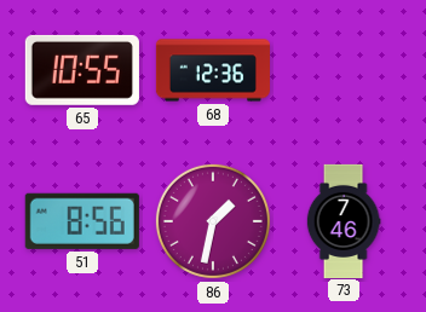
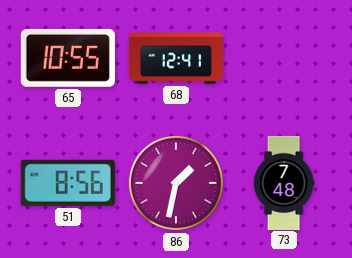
68: 12:36 -> 12:41
73: 7:46 -> 7:48
